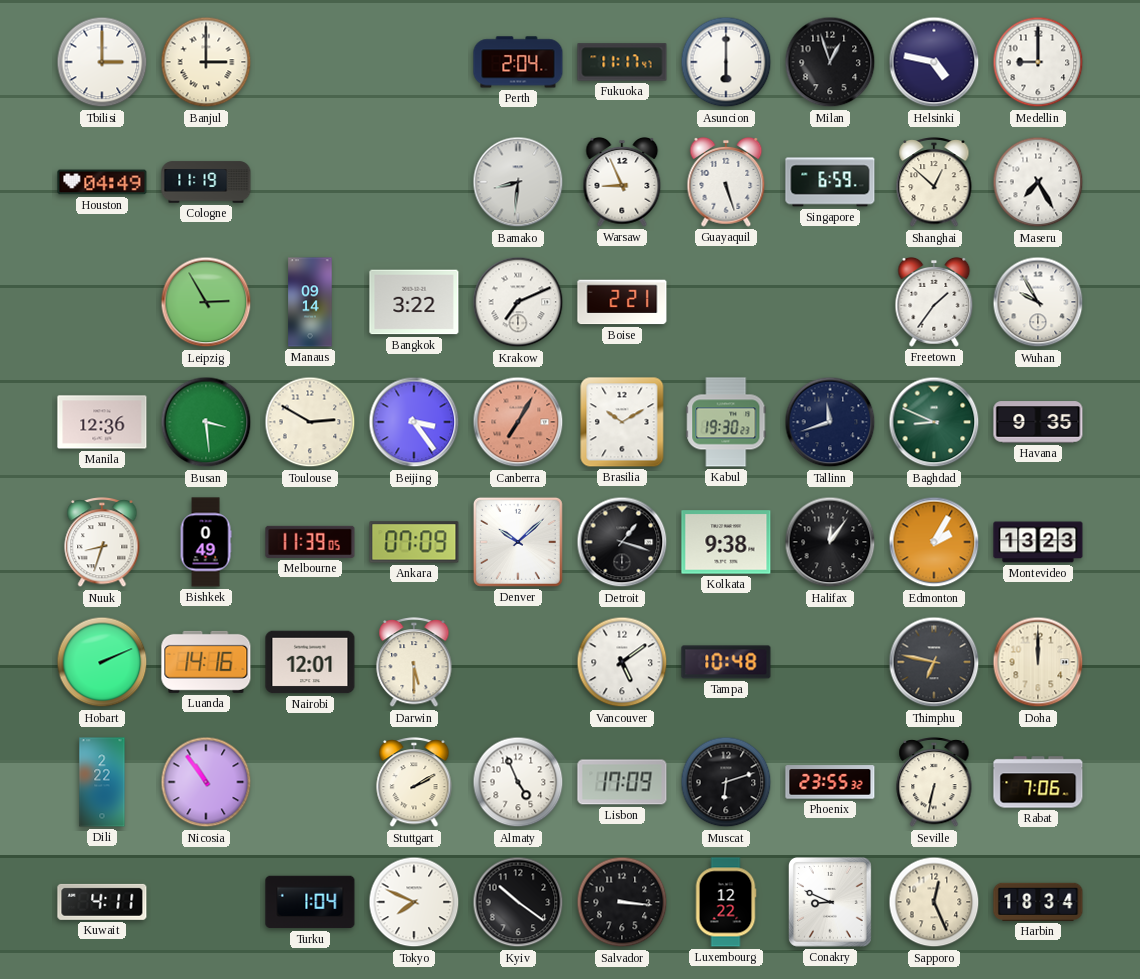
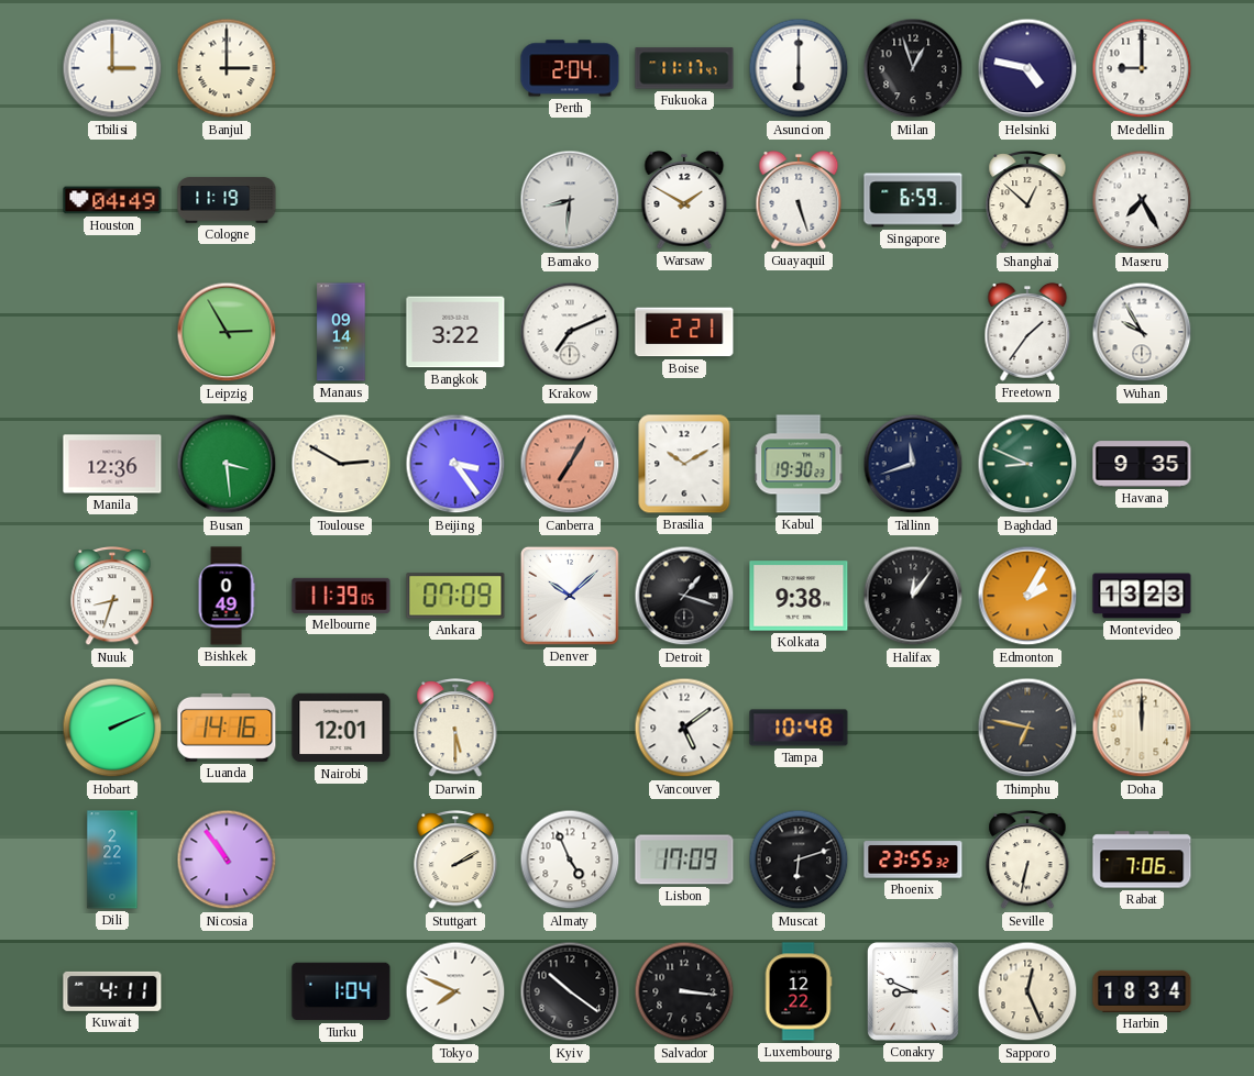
Warsaw: 8:56 -> 1:50
